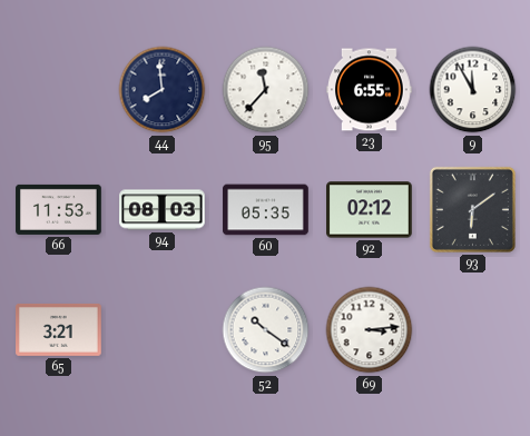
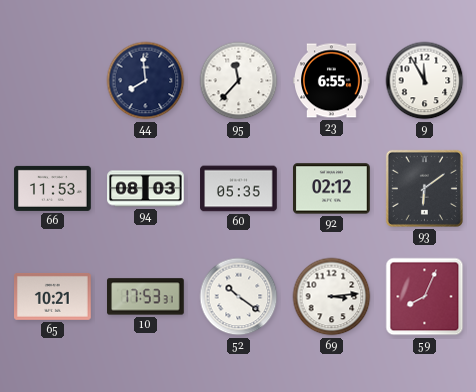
65: 3:21 -> 10:21
10: none -> 17:53
59: none -> 8:04
